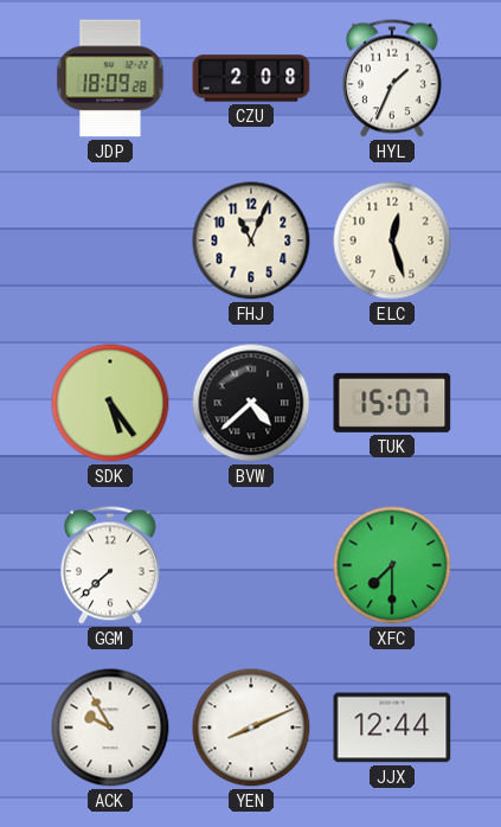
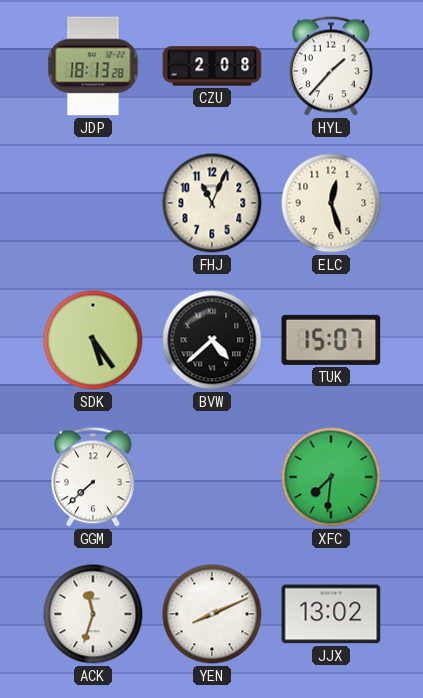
JDP: 18:09 -> 18:13
HYL: 1:34 -> 1:37
XFC: 7:30 -> 7:31
ACK: 9:55 -> 11:33
JJX: 12:44 -> 13:02
